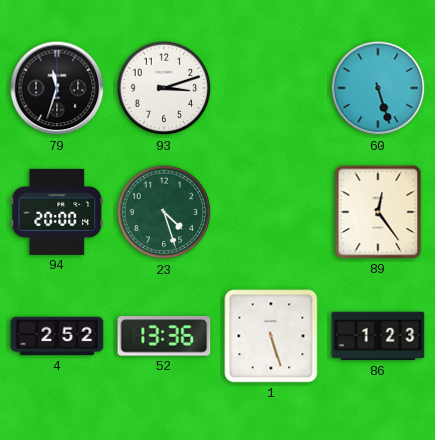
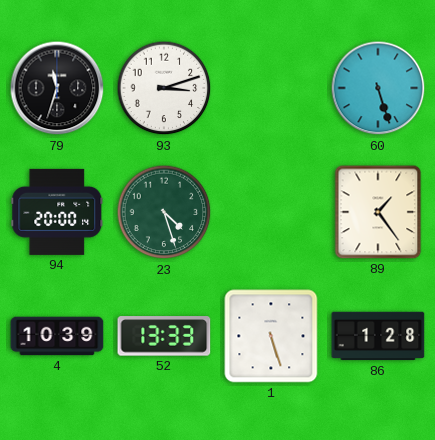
89: 12:24 -> 1:24
4: 2:52 -> 10:39
52: 13:36 -> 13:33
86: 1:23 -> 1:28
